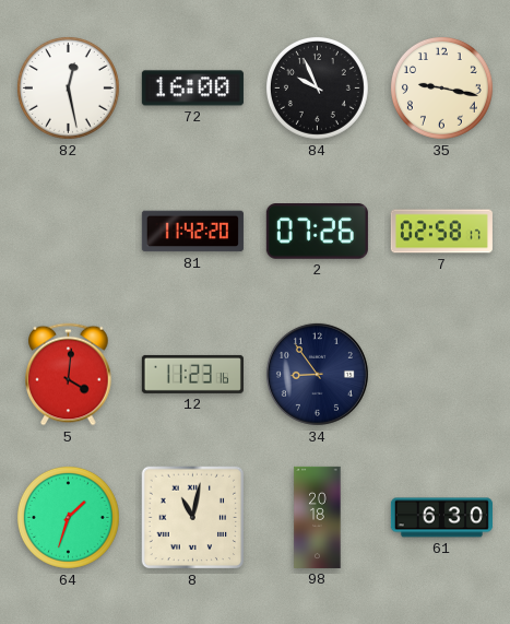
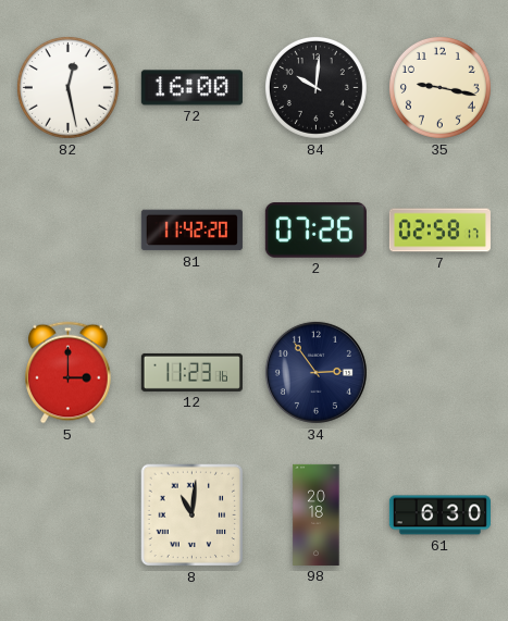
84: 9:56 -> 10:01
5: 4:01 -> 3:00
34: 8:54 -> 2:54
64: 1:33 -> none
8: 11:02 -> 11:01
